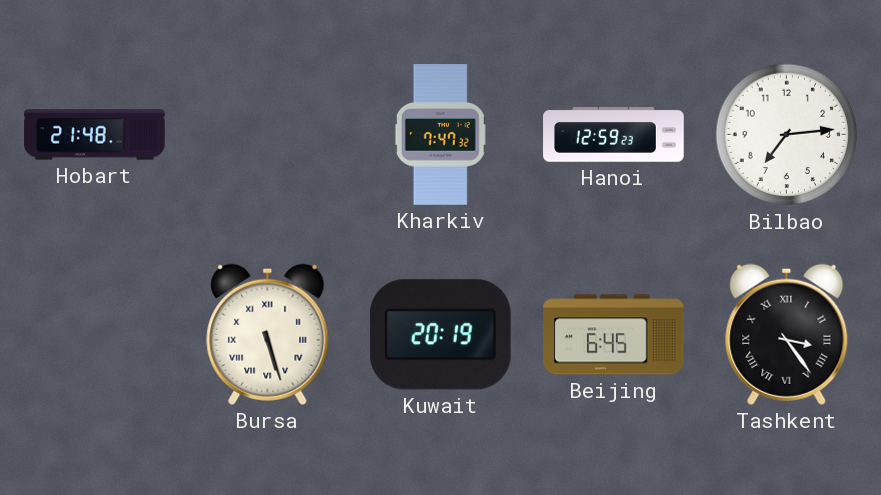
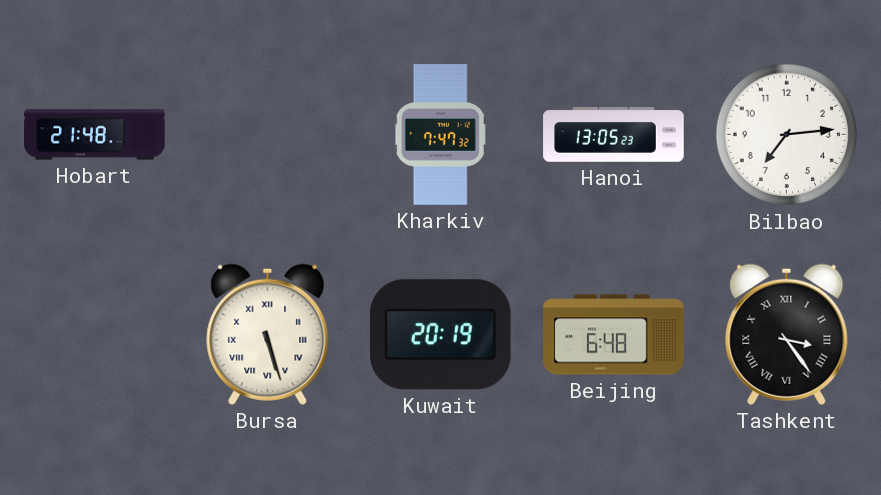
Hanoi: 12:59 -> 13:05
Beijing: 6:45 -> 6:48
